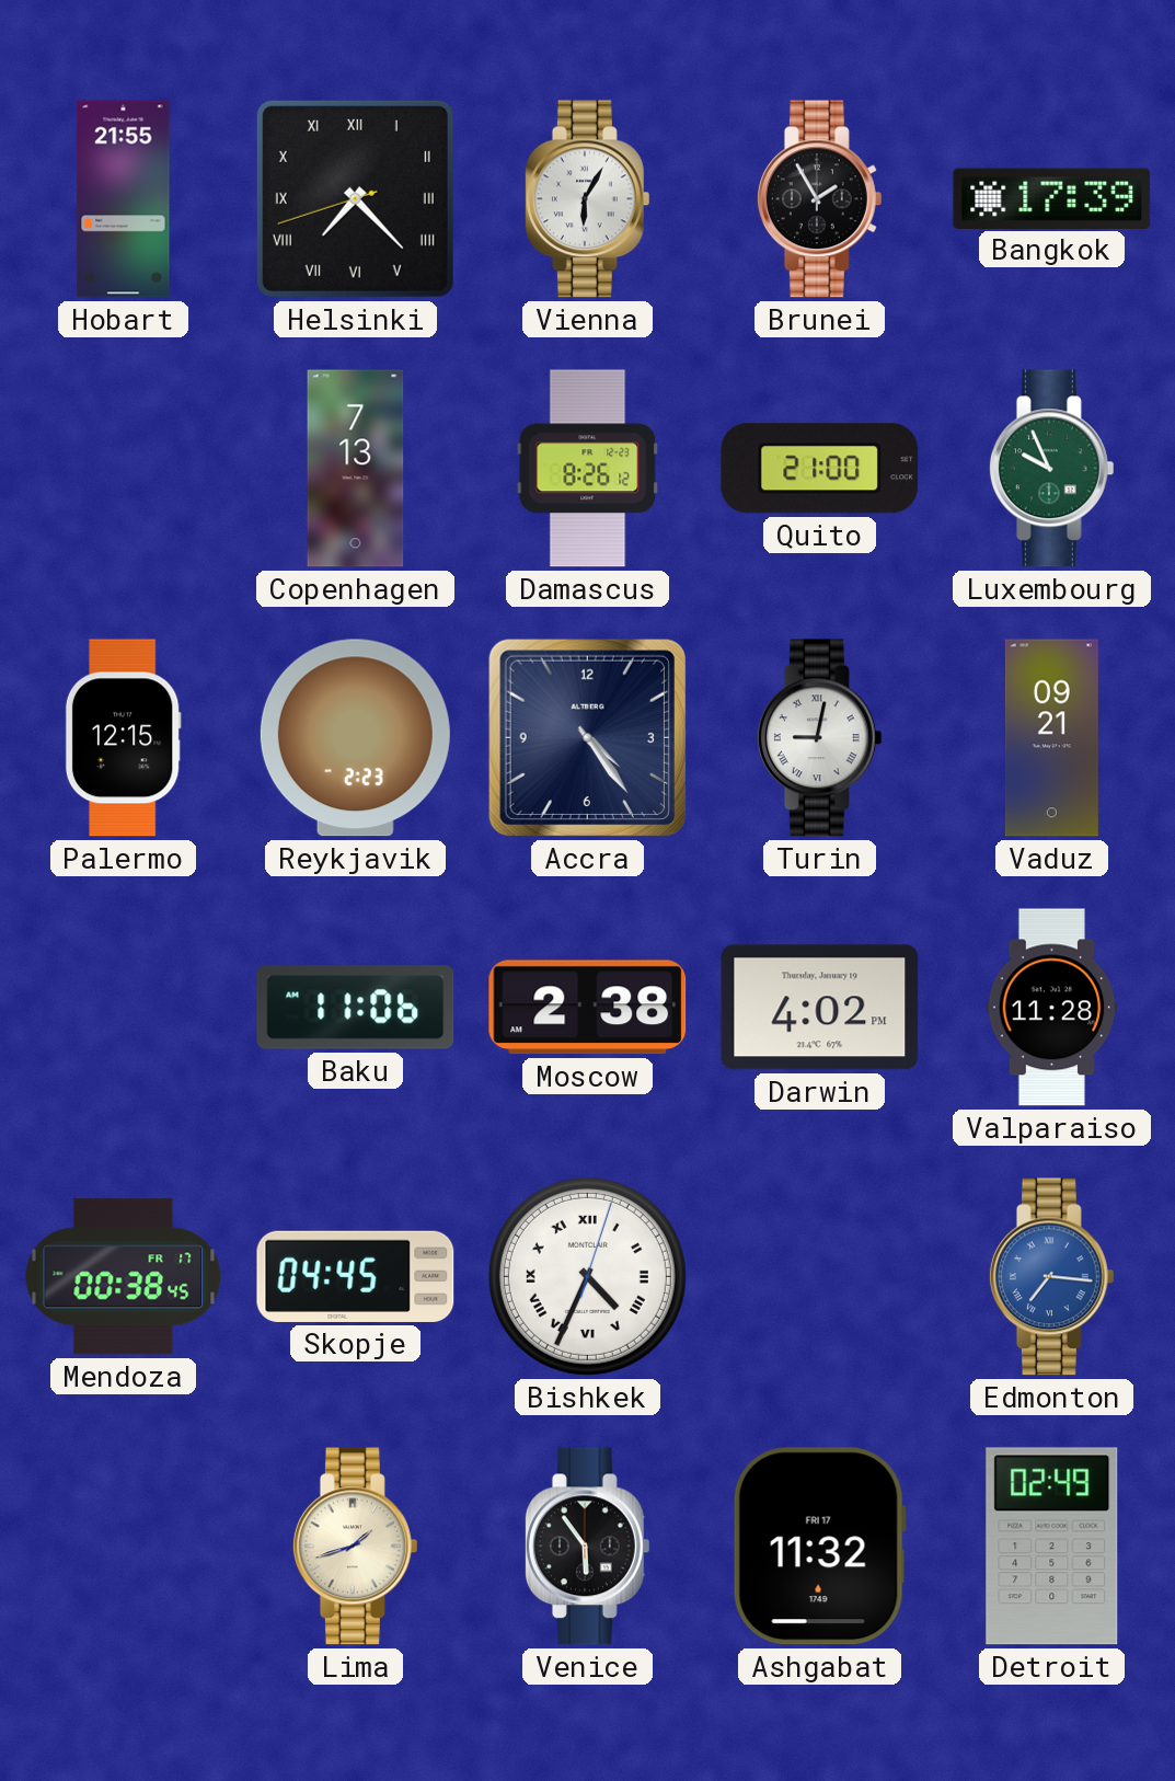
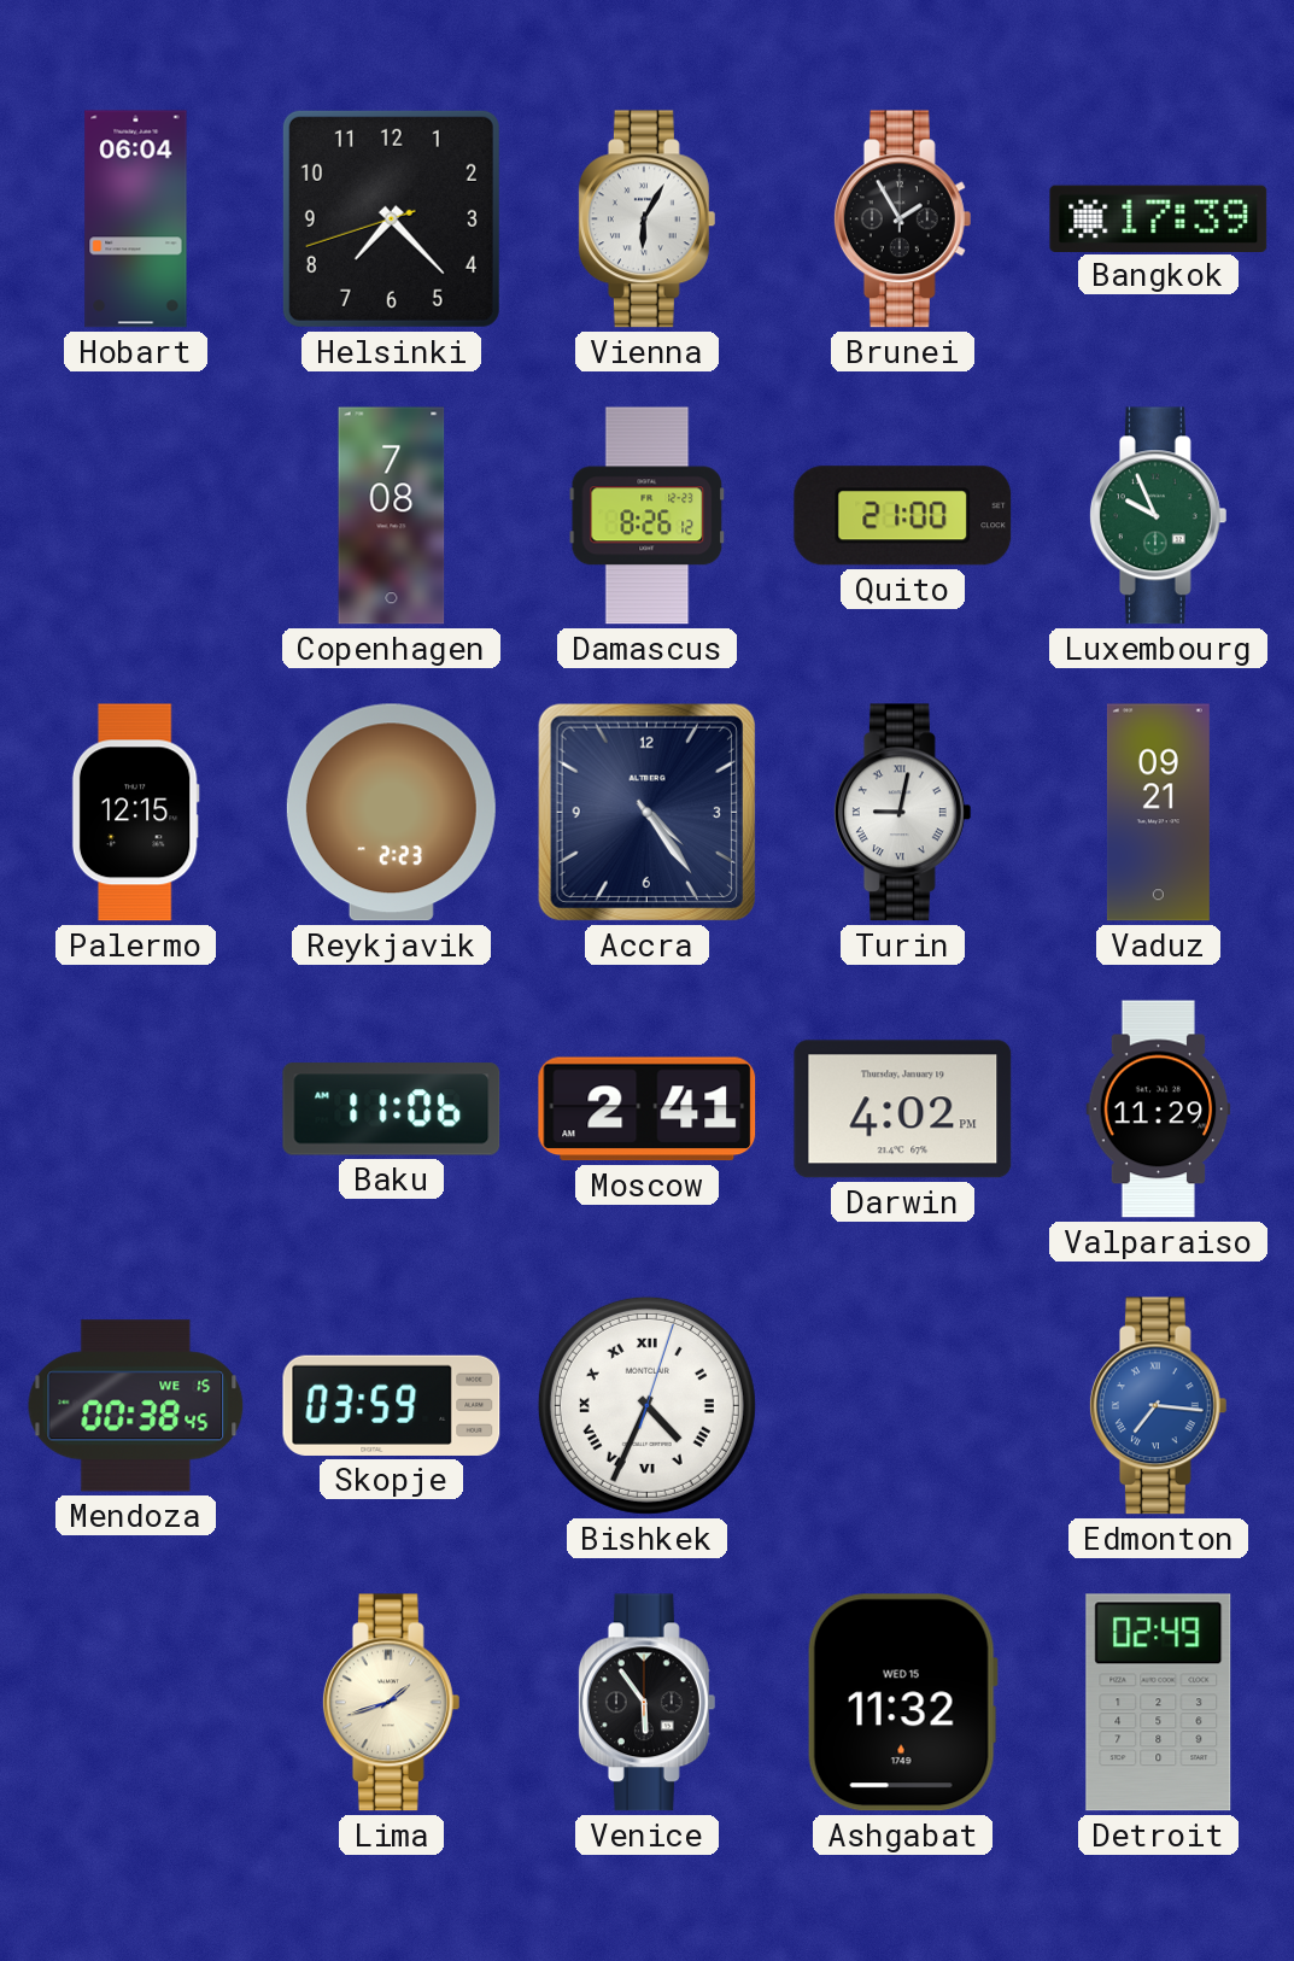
Hobart: 21:55 -> 06:04
Helsinki numerals: Roman -> Arabic
Copenhagen: 7:13 -> 7:08
Moscow: 2:38 -> 2:41
Valparaiso: 11:28 -> 11:29
Mendoza date: FR 17 -> WE 15
Skopje: 04:45 -> 03:59
Ashgabat date: FRI 17 -> WED 15
